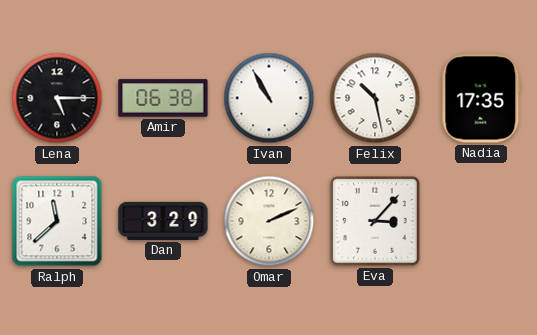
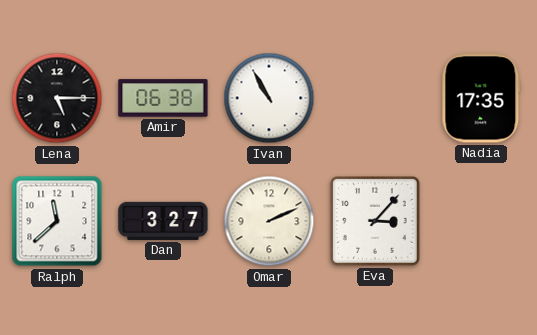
Felix: 10:28 -> none
Dan: 3:29 -> 3:27
